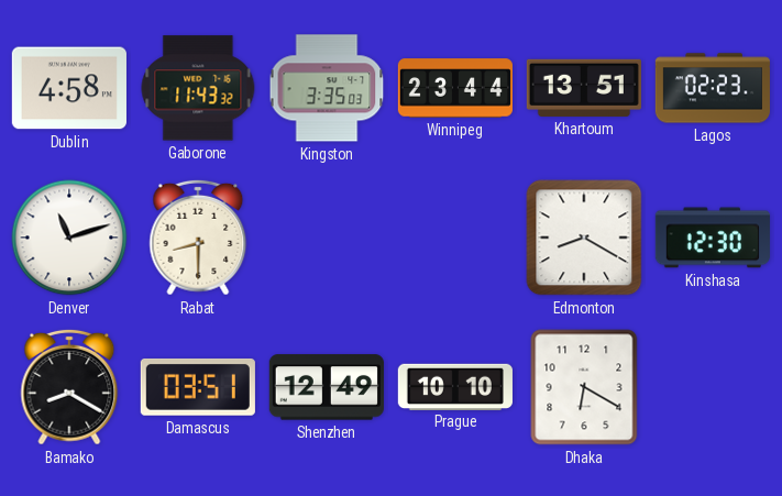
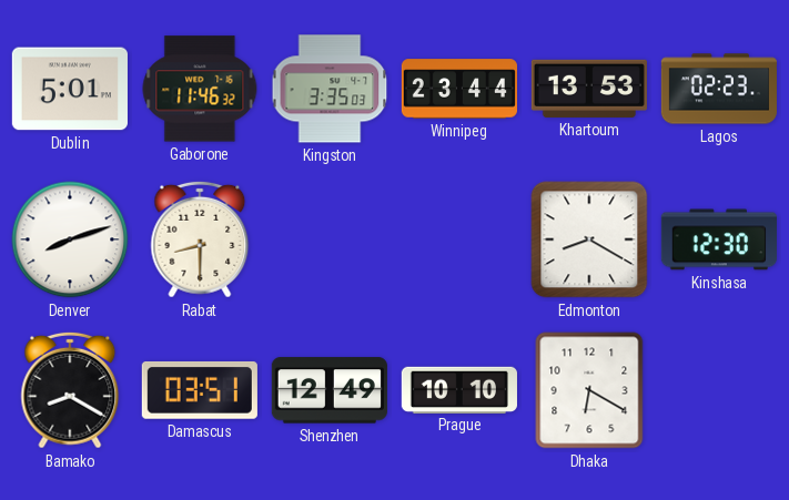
Dublin: 4:58 -> 5:01
Gaborone: 11:43 -> 11:46
Khartoum: 13:51 -> 13:53
Denver: 11:12 -> 8:12
